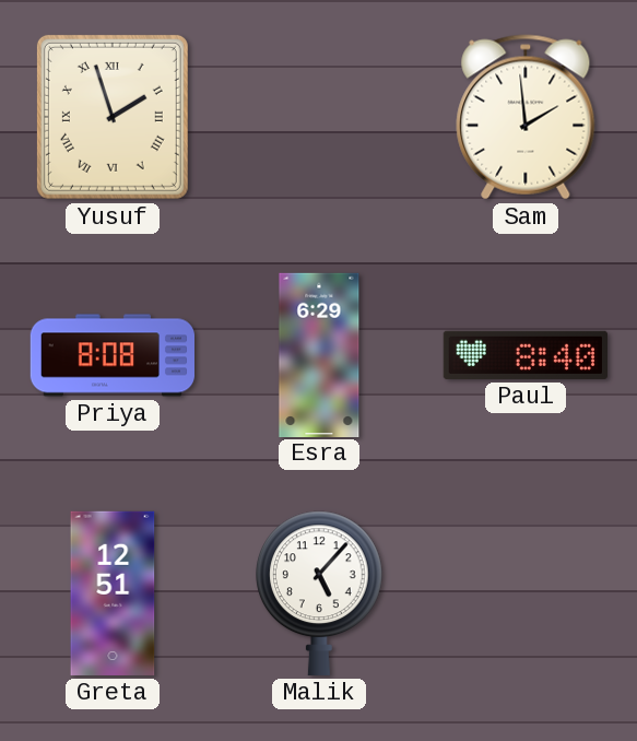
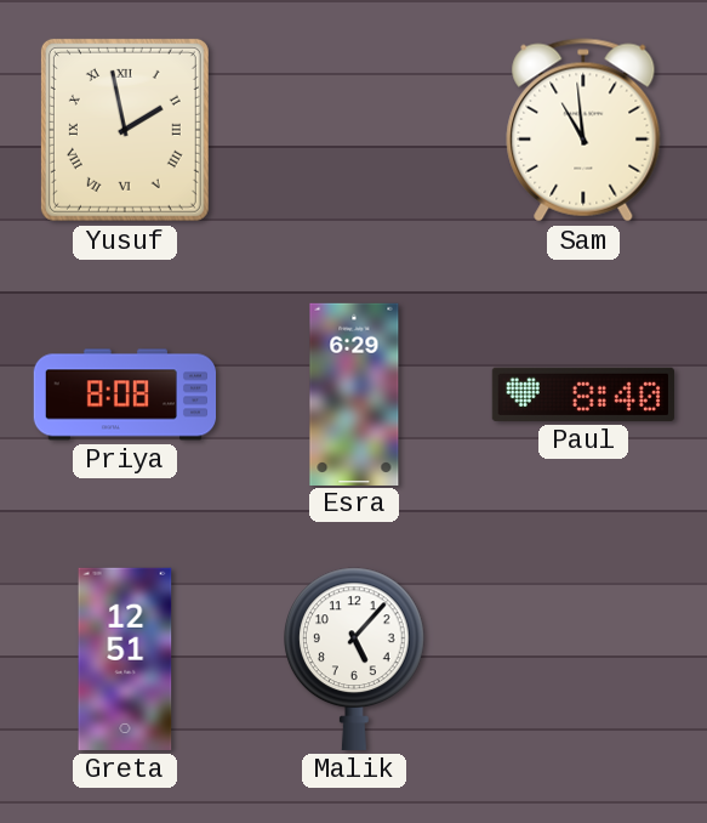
Yusuf: 1:57 -> 1:58
Sam: 1:59 -> 10:59
